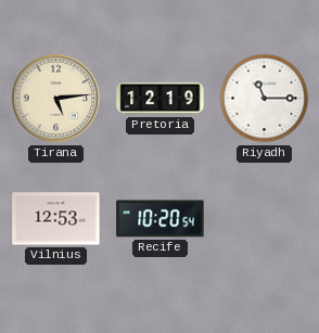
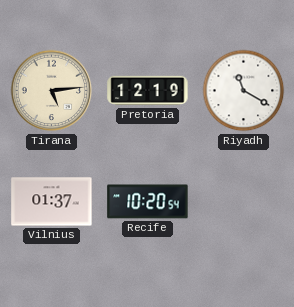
Riyadh: 11:15 -> 11:20
Vilnius: 12:53 -> 01:37
